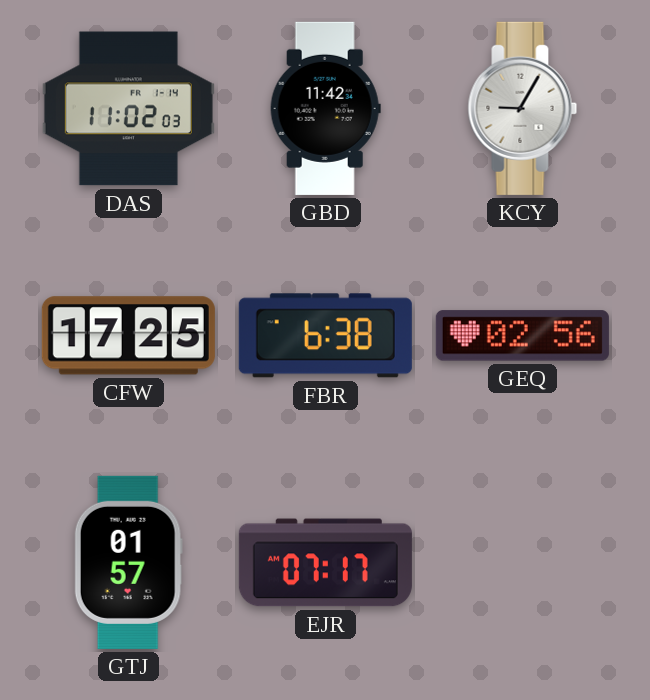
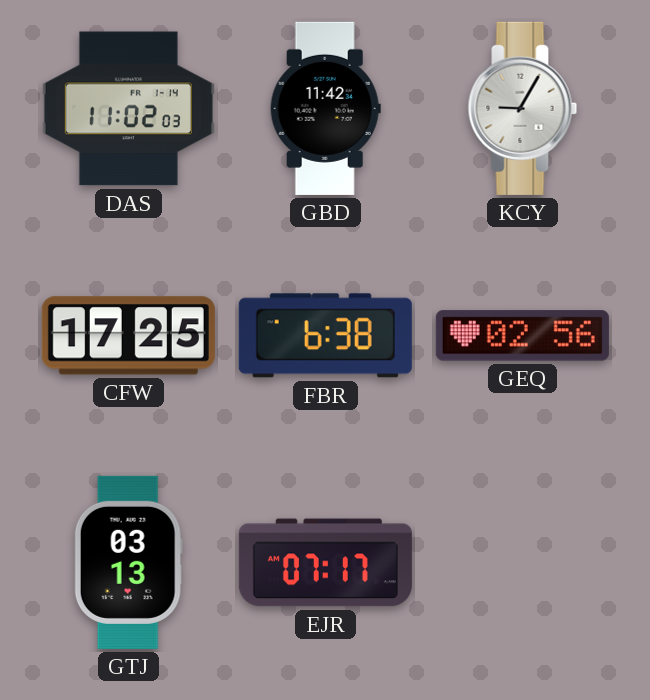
GTJ: 01:57 -> 03:13
